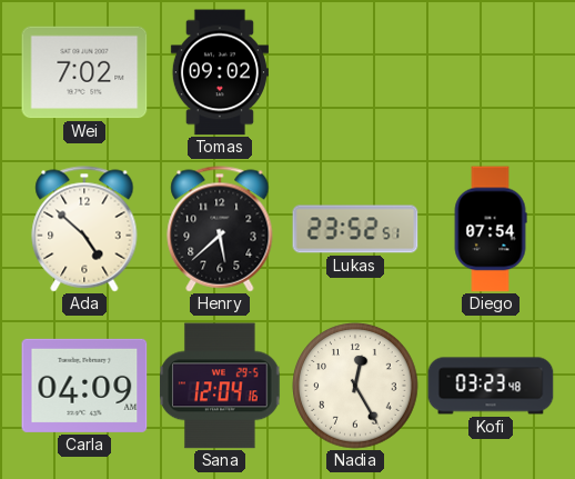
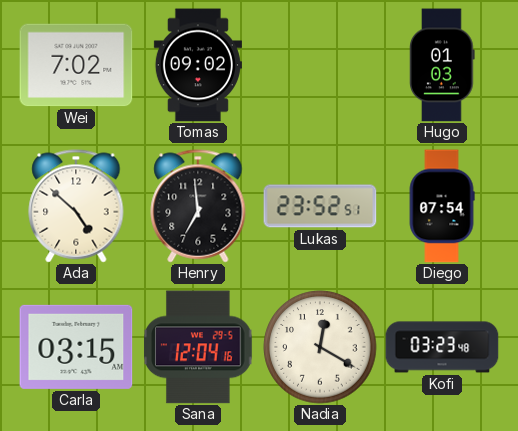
Hugo: none -> 01:03
Henry: 5:38 -> 6:59
Carla: 04:09 -> 03:15
Nadia: 12:25 -> 12:20
